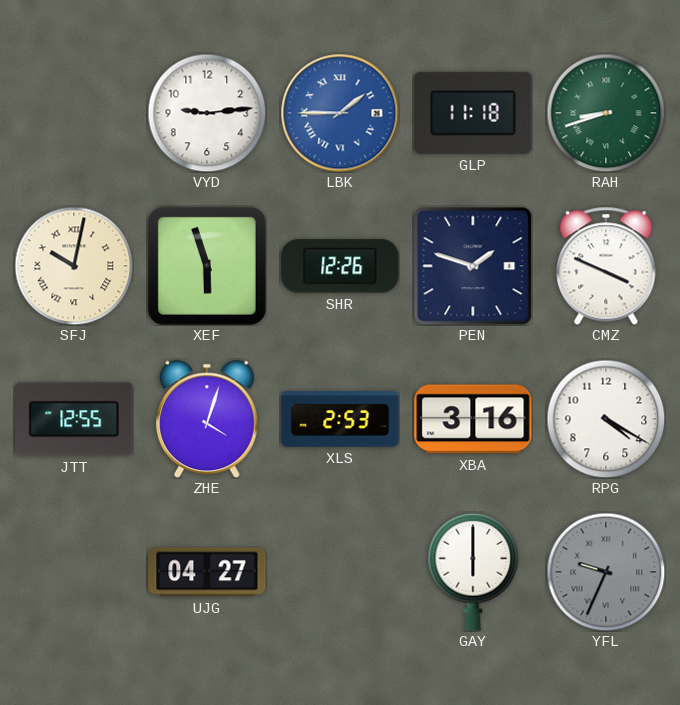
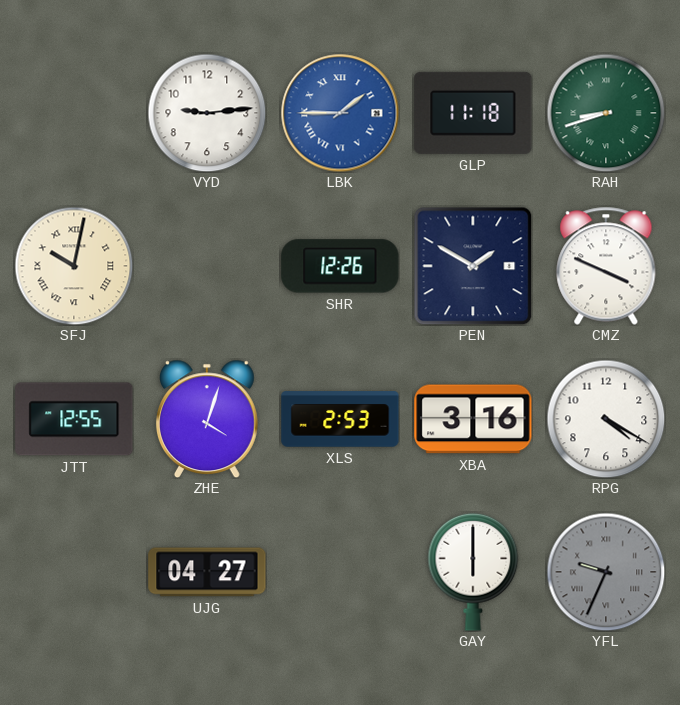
XEF: 5:57 -> none
PEN: 1:48 -> 1:50
